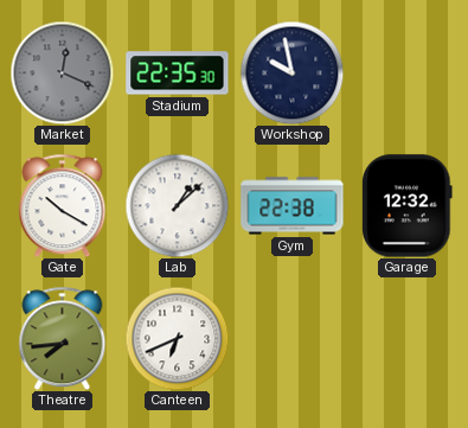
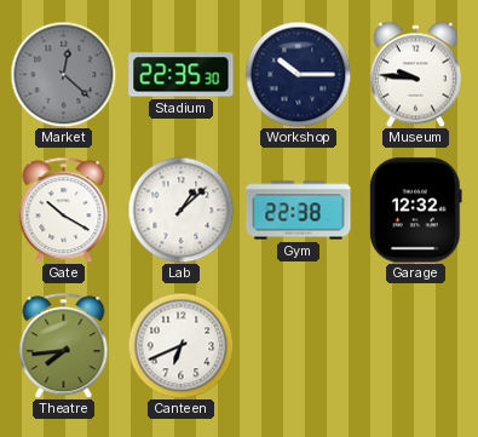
Market: 12:19 -> 12:22
Workshop: 9:58 -> 10:15
Museum: none -> 9:46
